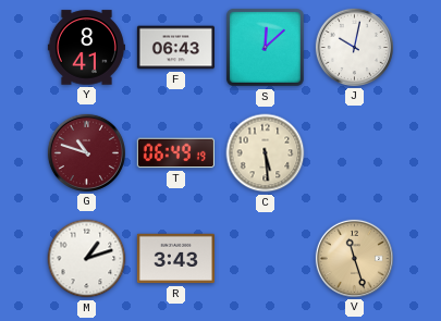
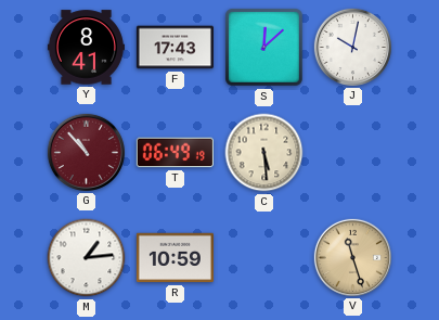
F: 06:43 -> 17:43
G: 10:48 -> 10:53
M: 1:12 -> 1:14
R: 3:43 -> 10:59
